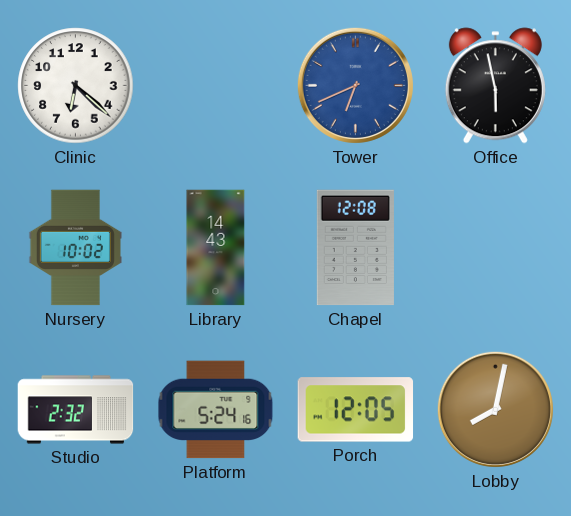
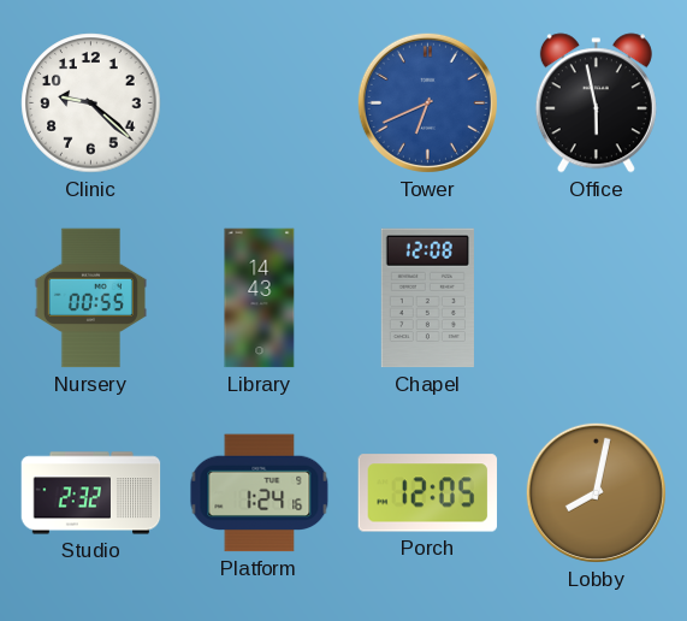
Clinic: 6:22 -> 9:22
Nursery: 10:02 -> 00:55
Platform: 5:24 -> 1:24
